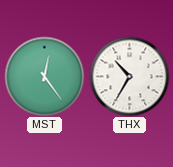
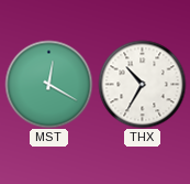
MST: 12:24 -> 12:20
